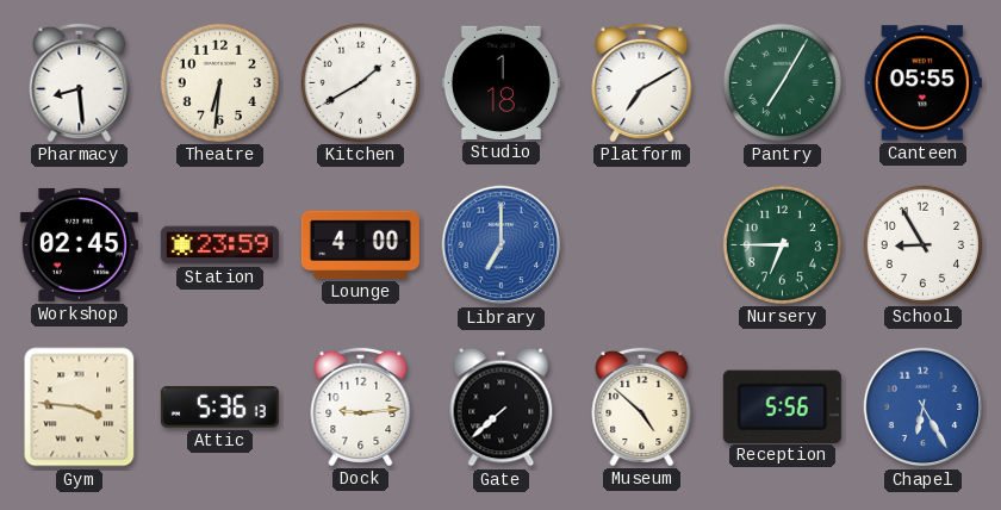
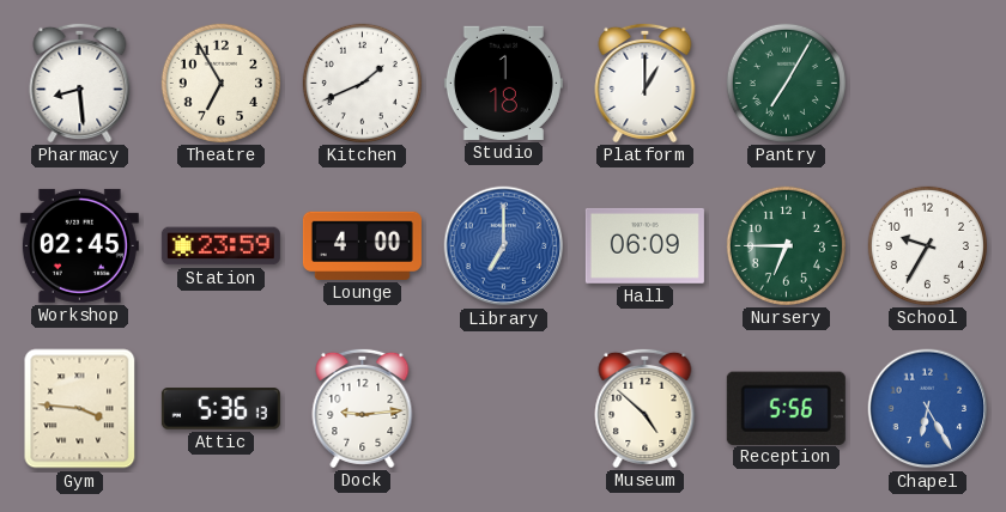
Theatre: 6:31 -> 6:55
Kitchen: 1:40 -> 1:41
Platform: 7:10 -> 1:00
Canteen: 05:55 -> none
Hall: none -> 06:09
School: 8:55 -> 9:35
Gate: 7:38 -> none
